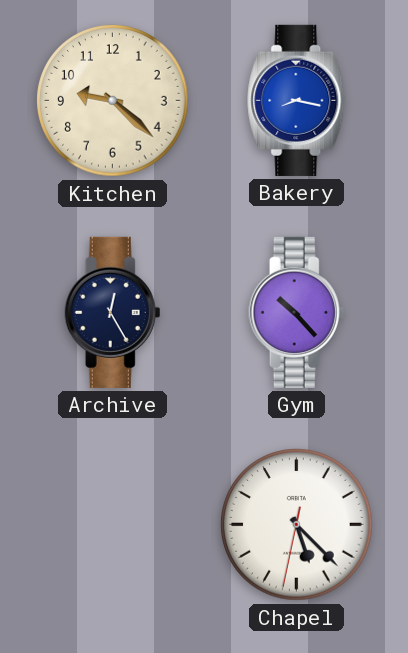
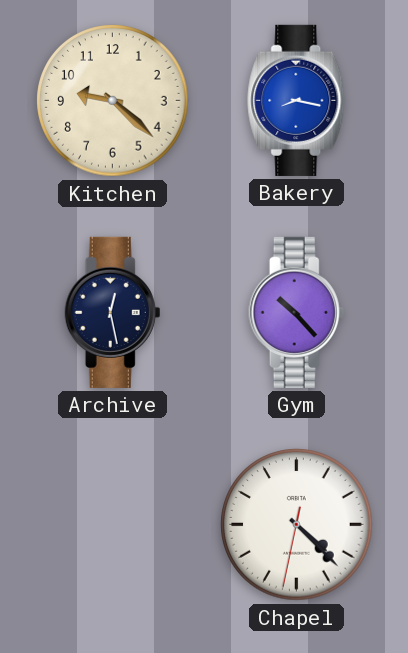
Archive: 12:25 -> 12:28
Chapel: 5:22 -> 4:22
